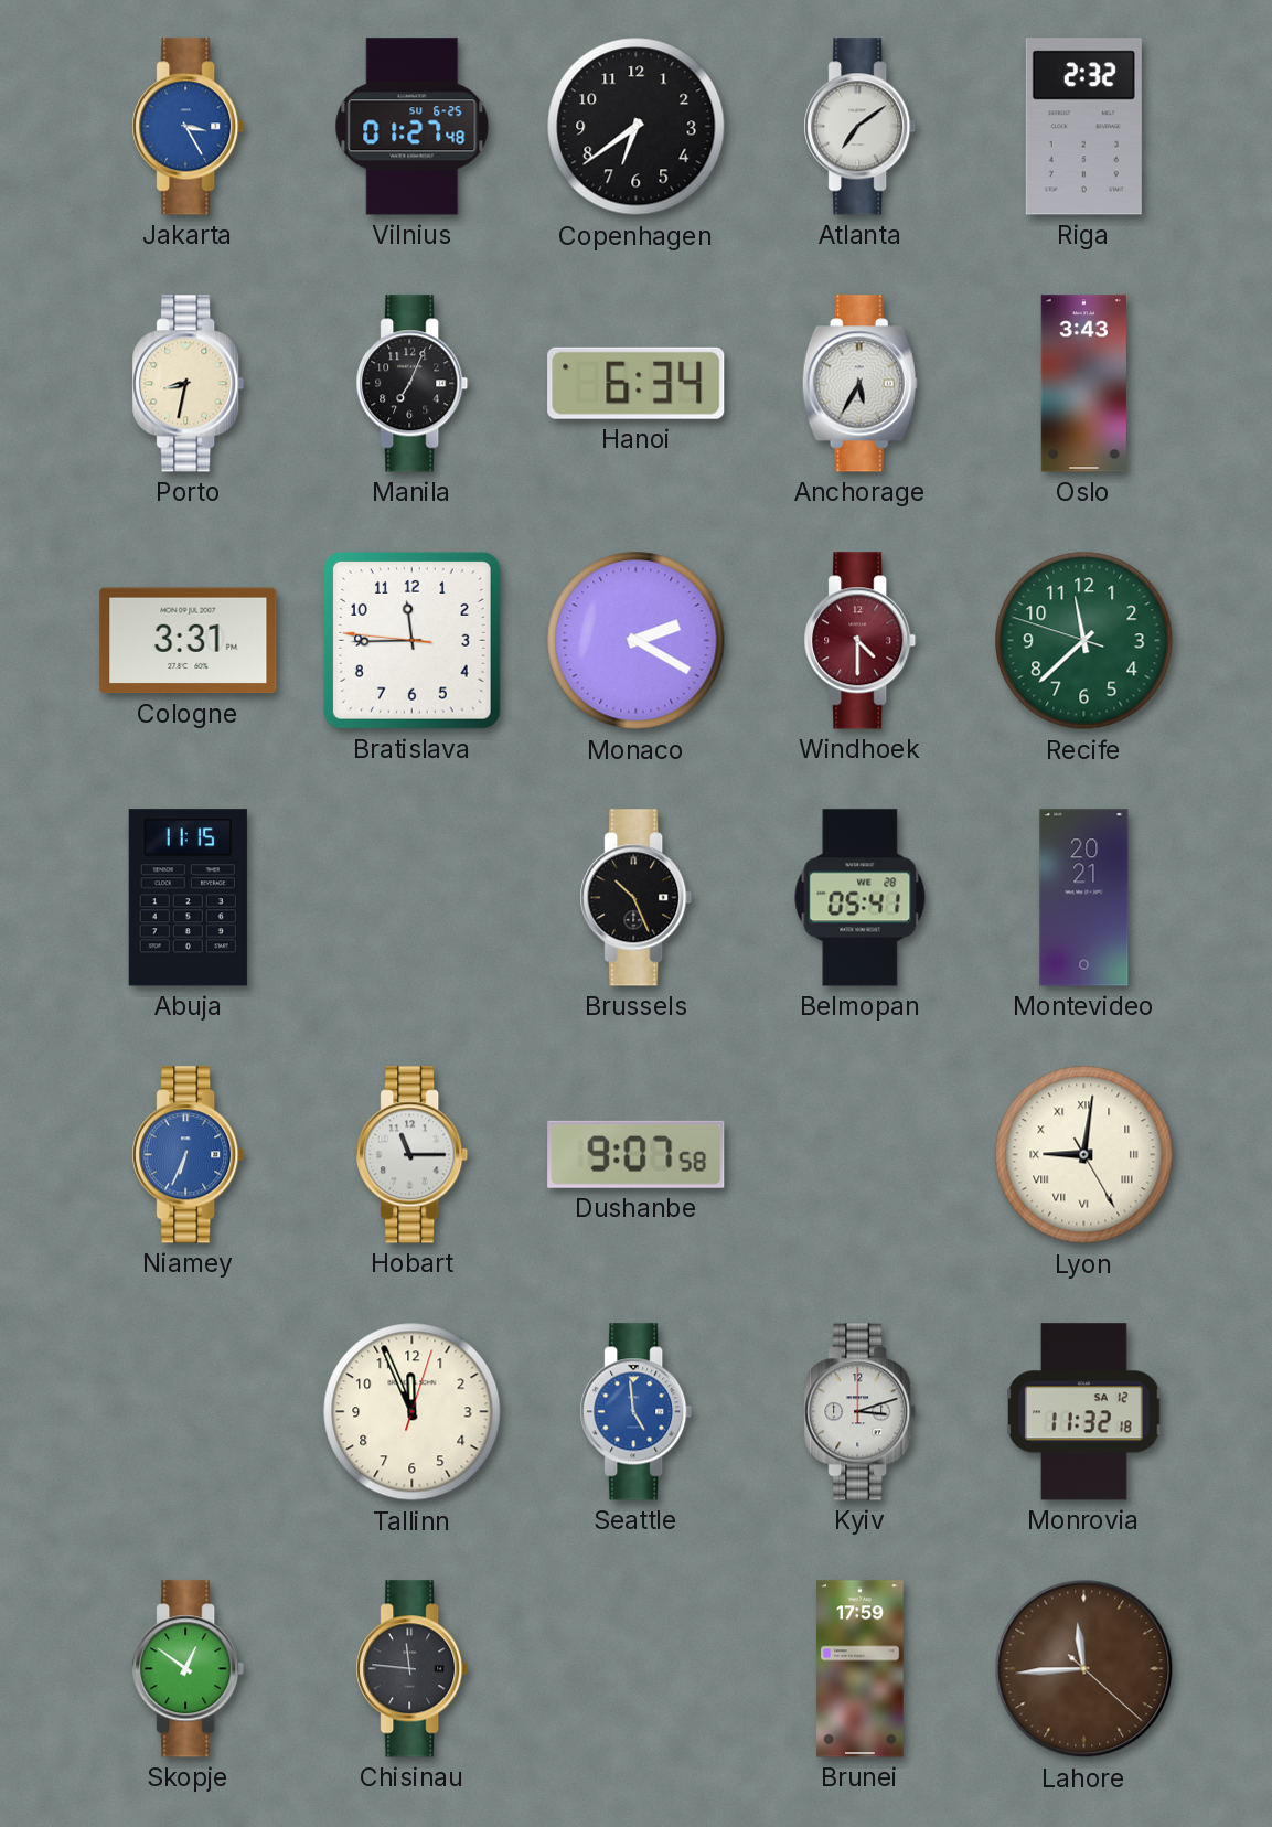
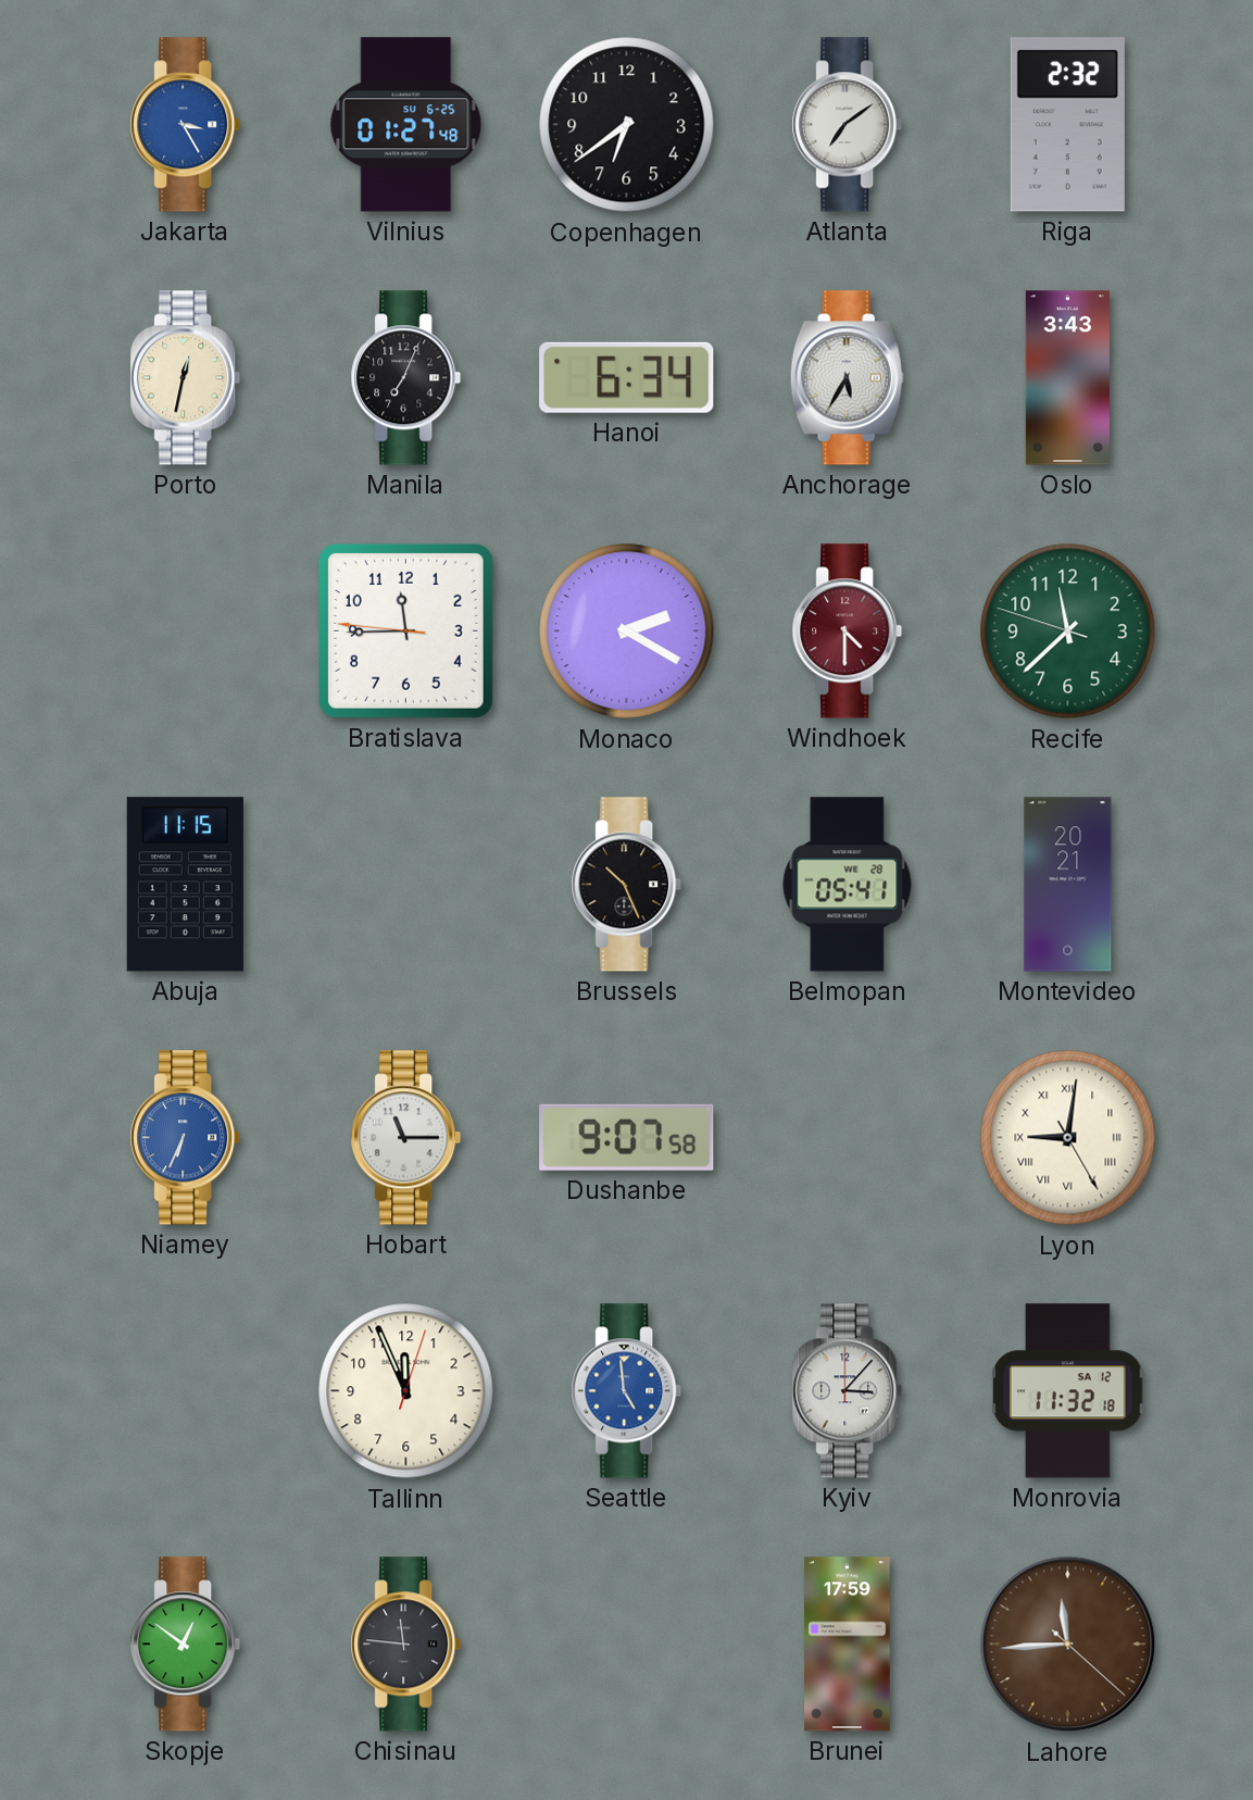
Porto: 8:32 -> 12:32
Cologne: 3:31 -> none
Kyiv: 3:12 -> 3:07
